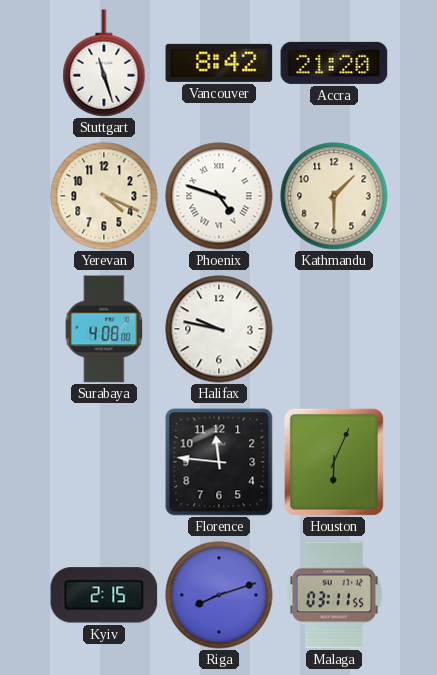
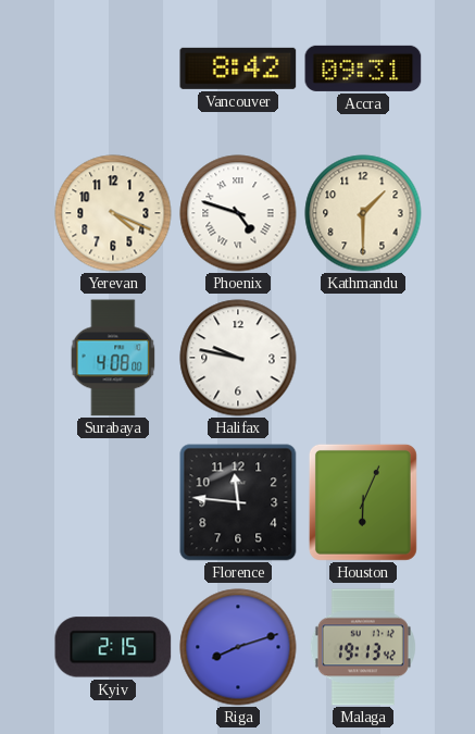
Stuttgart: 11:27 -> none
Accra: 21:20 -> 09:31
Malaga: 03:11 -> 19:13
